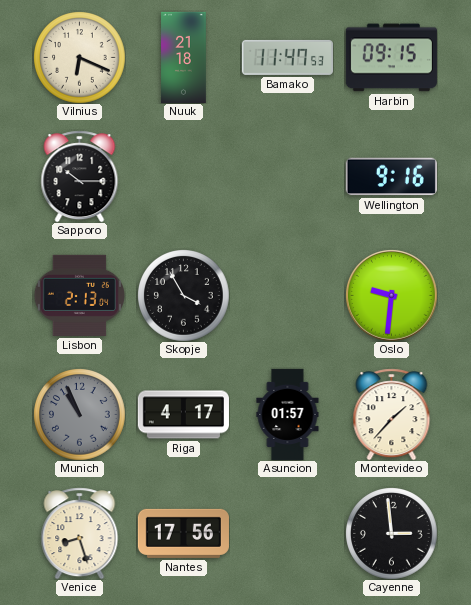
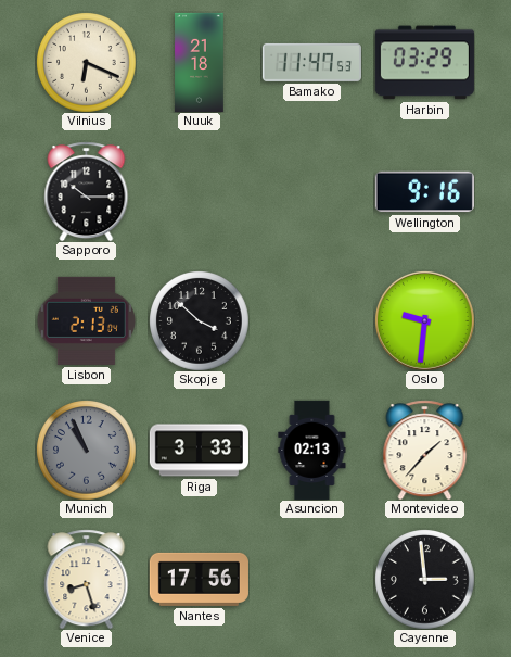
Harbin: 09:15 -> 03:29
Skopje: 3:55 -> 3:52
Riga: 4:17 -> 3:33
Asuncion: 01:57 -> 02:13
